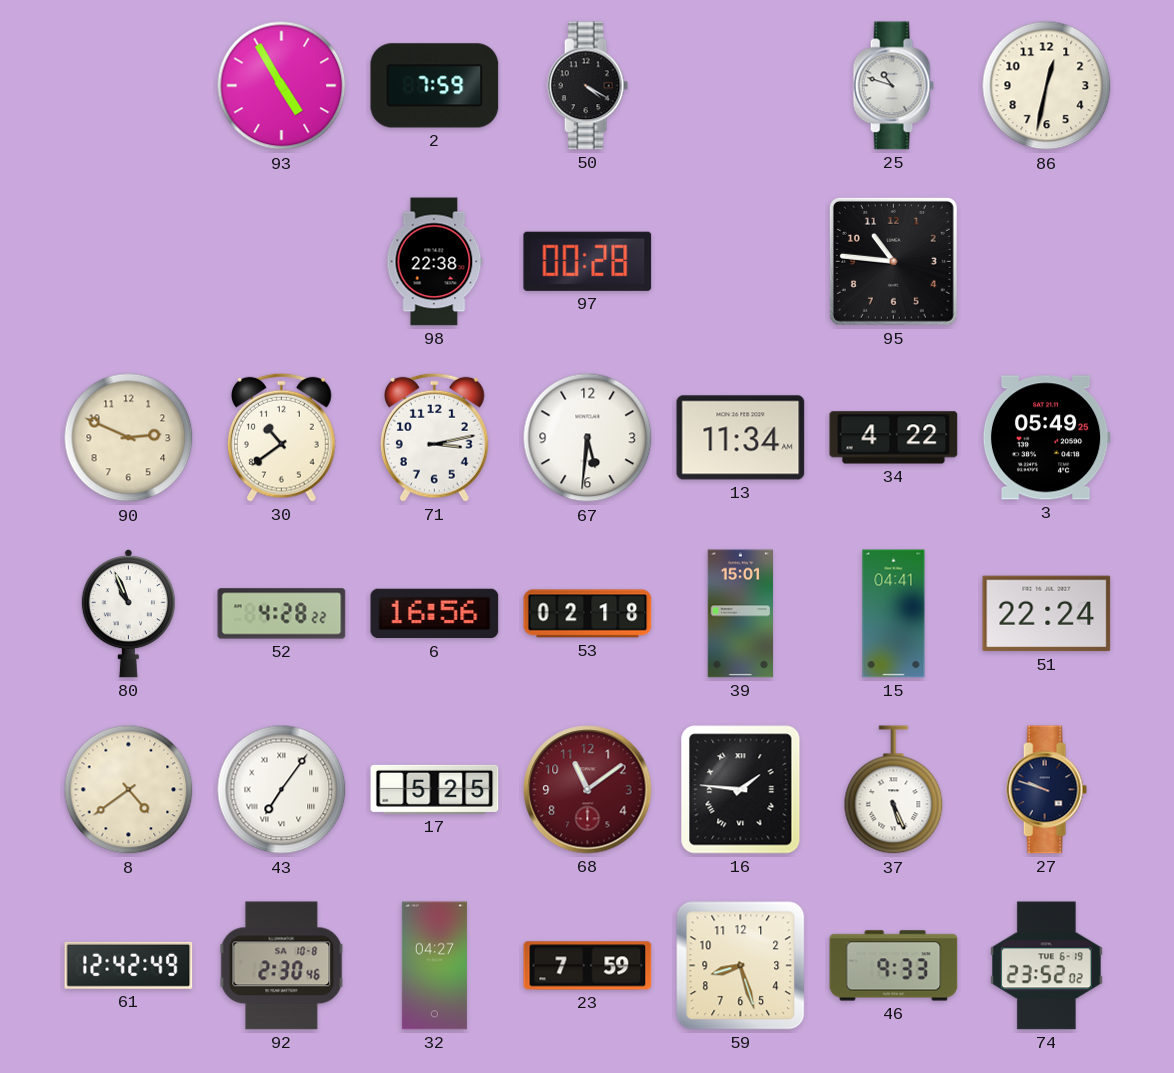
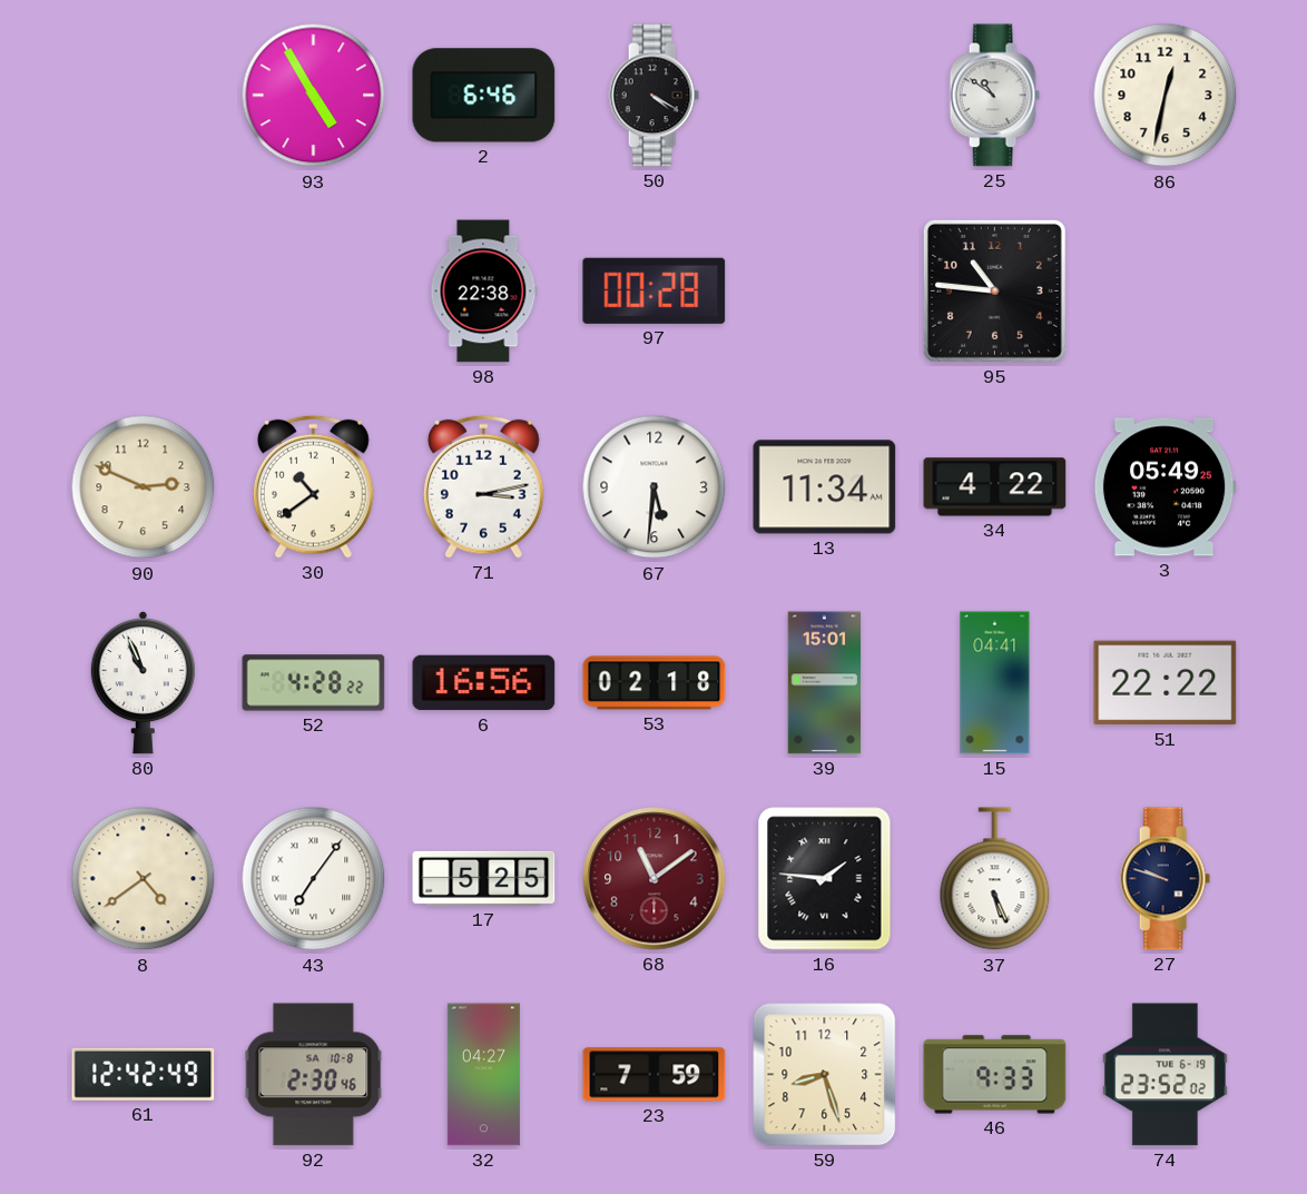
2: 7:59 -> 6:46
25: 10:48 -> 10:51
51: 22:24 -> 22:22
